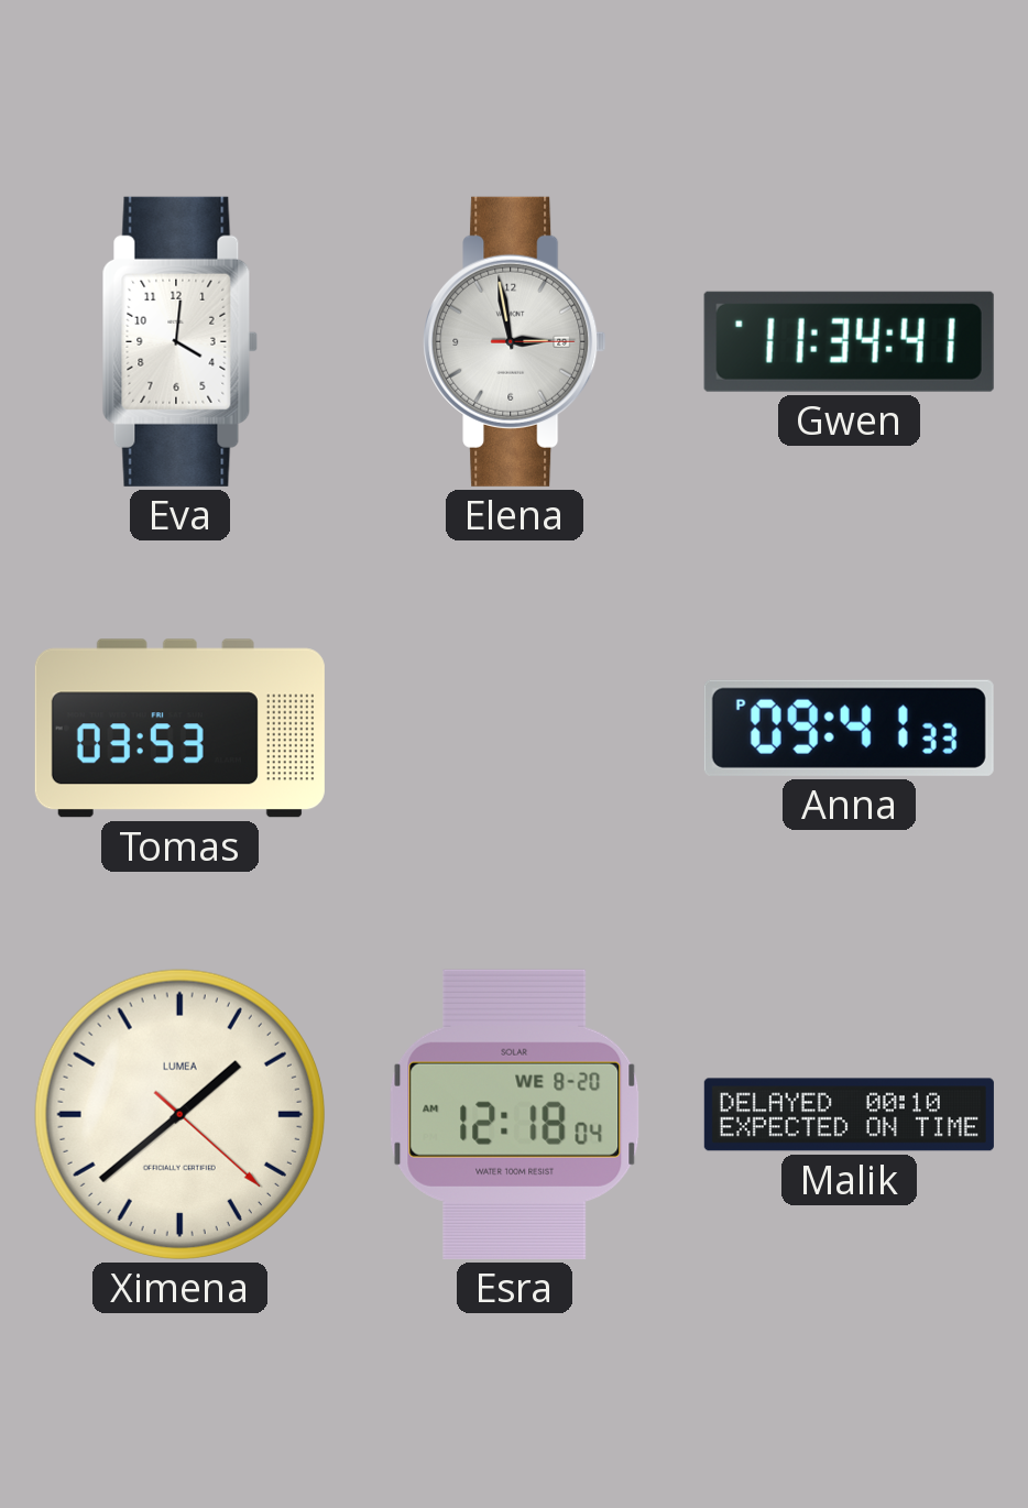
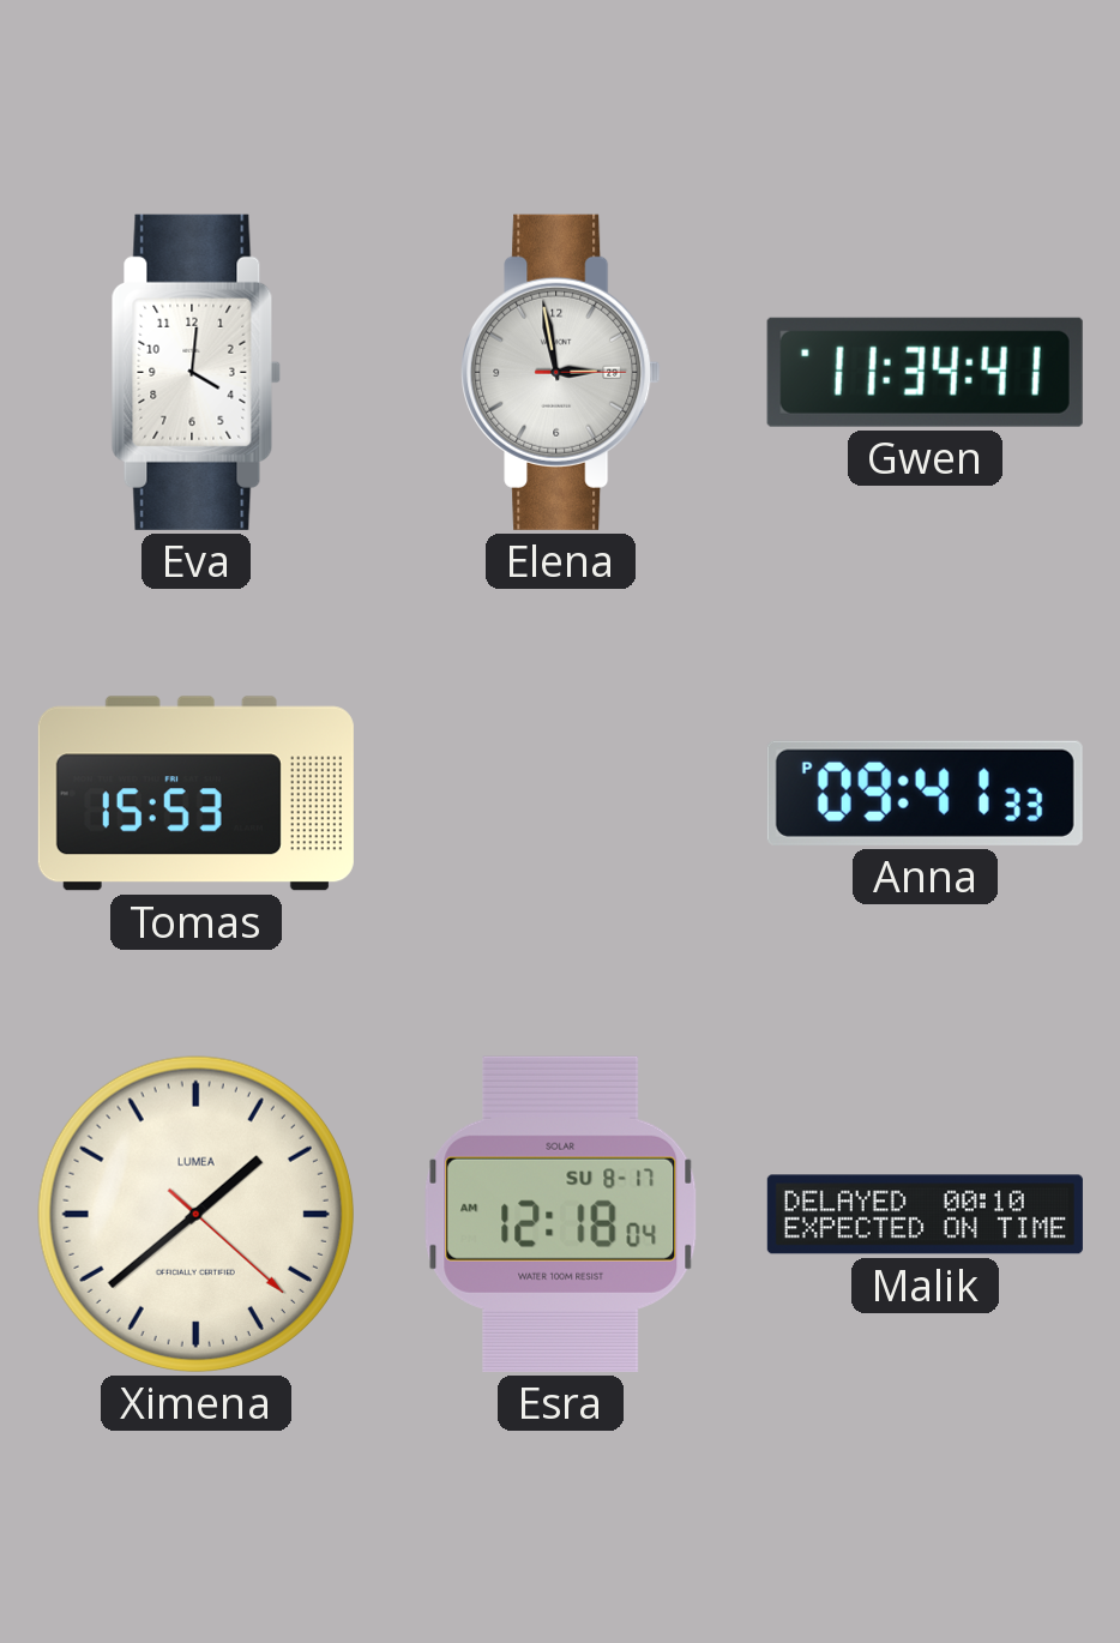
Tomas: 03:53 -> 15:53
Esra date: WE 8-20 -> SU 8-17
